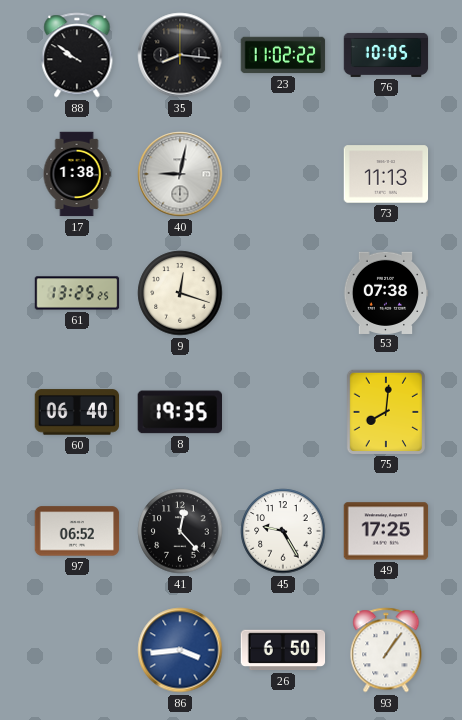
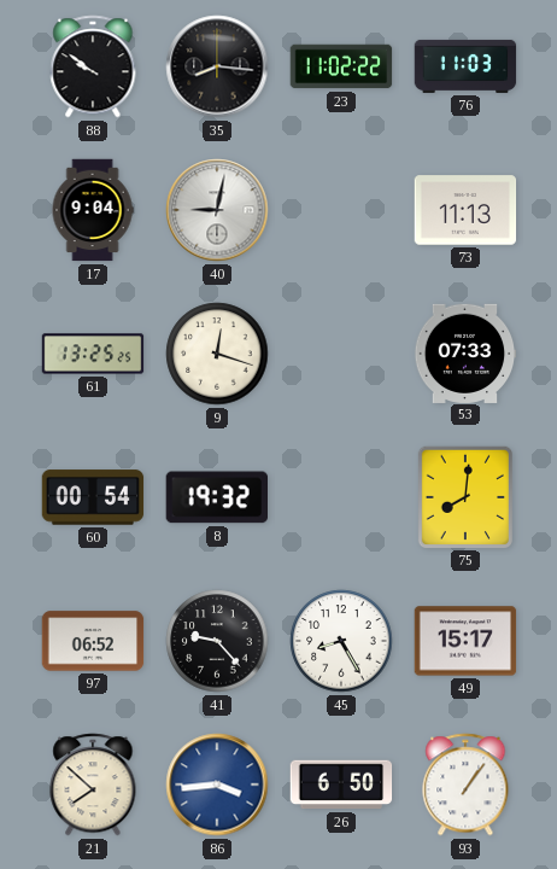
76: 10:05 -> 11:03
17: 1:38 -> 9:04
53: 07:38 -> 07:33
60: 06:40 -> 00:54
8: 19:35 -> 19:32
41: 12:23 -> 9:23
45: 9:25 -> 8:25
49: 17:25 -> 15:17
21: none -> 7:52
